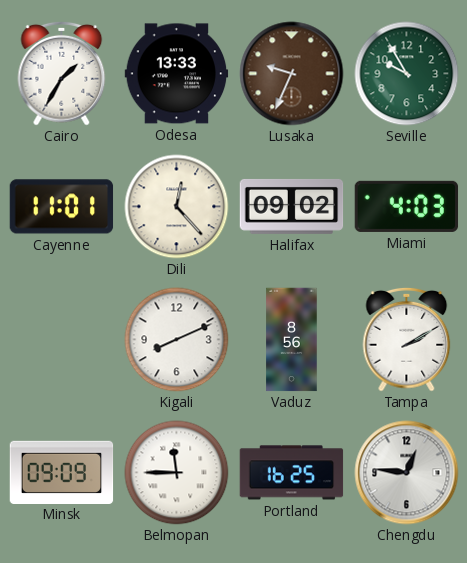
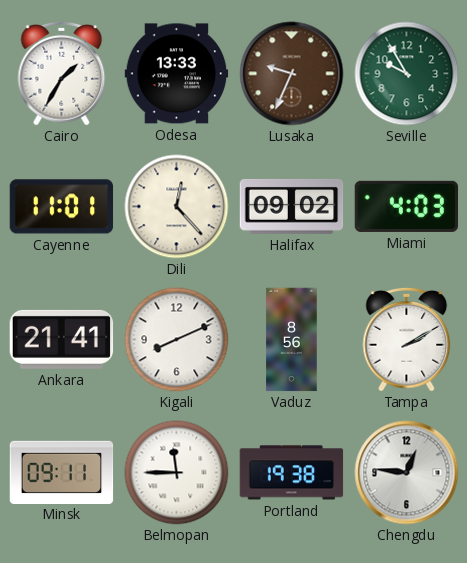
Ankara: none -> 21:41
Minsk: 09:09 -> 09:11
Portland: 16:25 -> 19:38
